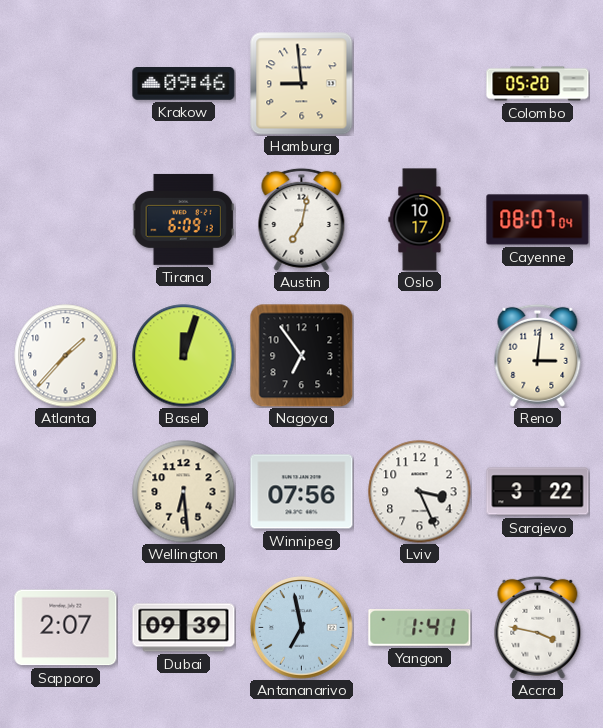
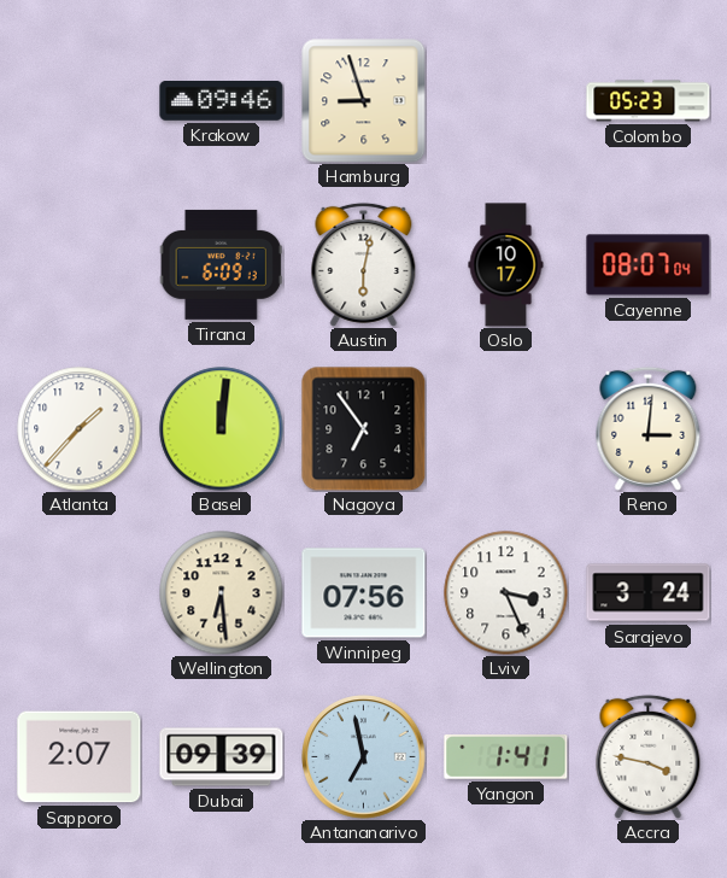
Hamburg: 8:59 -> 8:57
Colombo: 05:20 -> 05:23
Austin: 7:02 -> 6:02
Basel: 12:03 -> 12:01
Sarajevo: 3:22 -> 3:24
